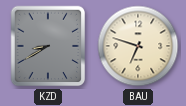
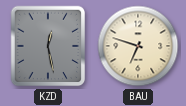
KZD: 8:40 -> 12:28
